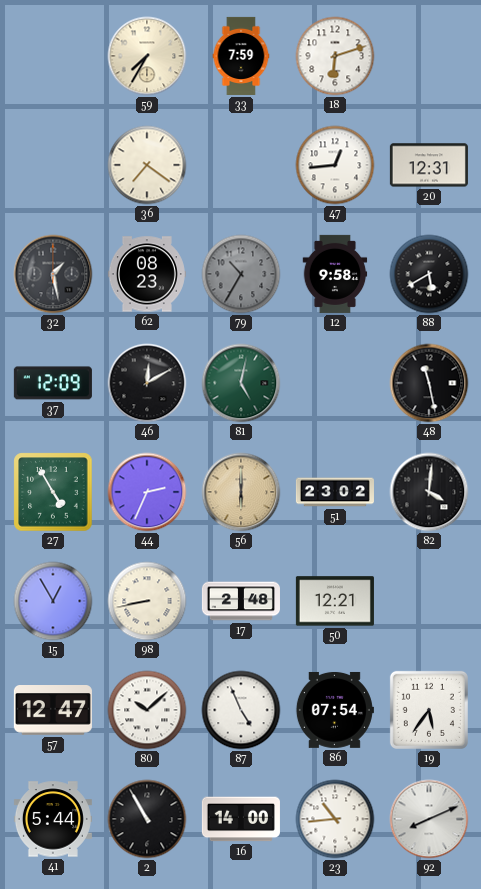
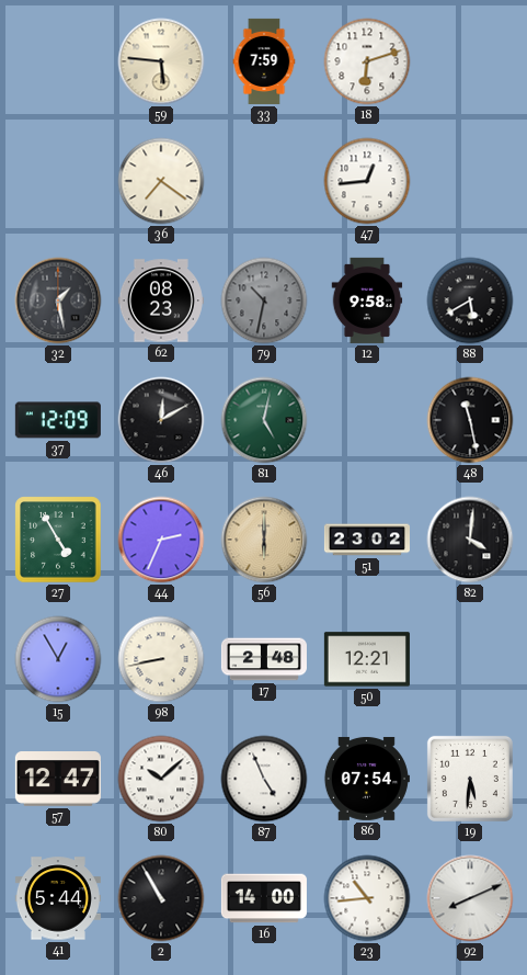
59: 7:35 -> 5:46
20: 12:31 -> none
79: 10:35 -> 10:32
19: 5:36 -> 5:31
